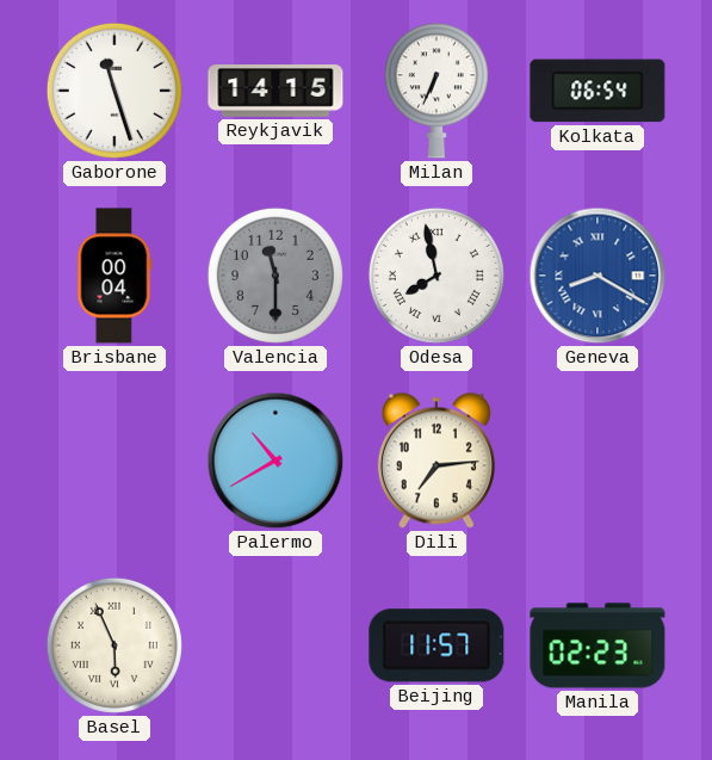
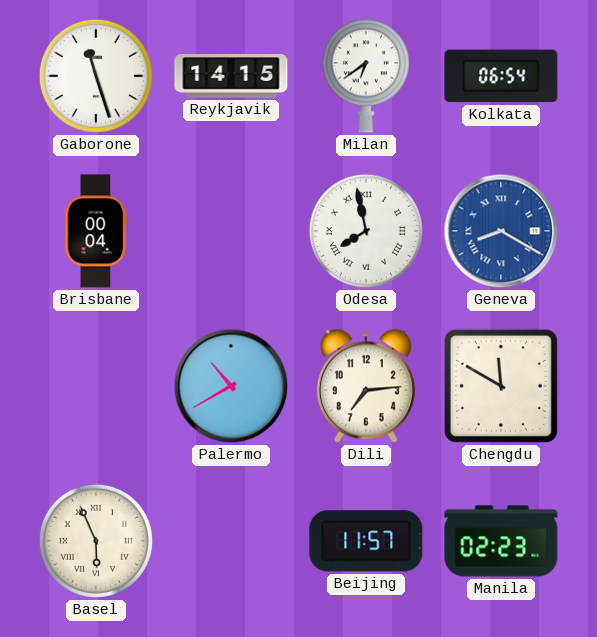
Milan: 6:34 -> 6:39
Valencia: 11:30 -> none
Chengdu: none -> 11:50
